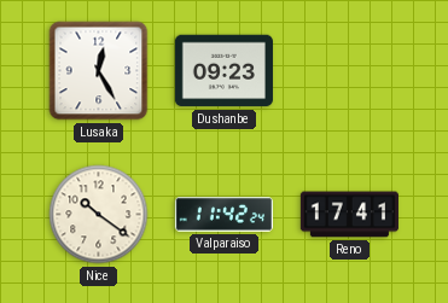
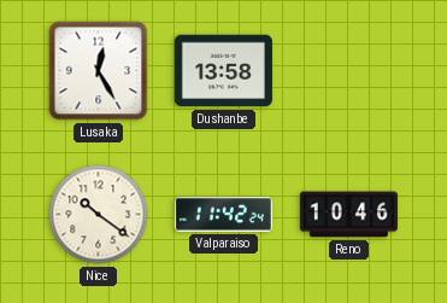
Dushanbe: 09:23 -> 13:58
Reno: 17:41 -> 10:46
